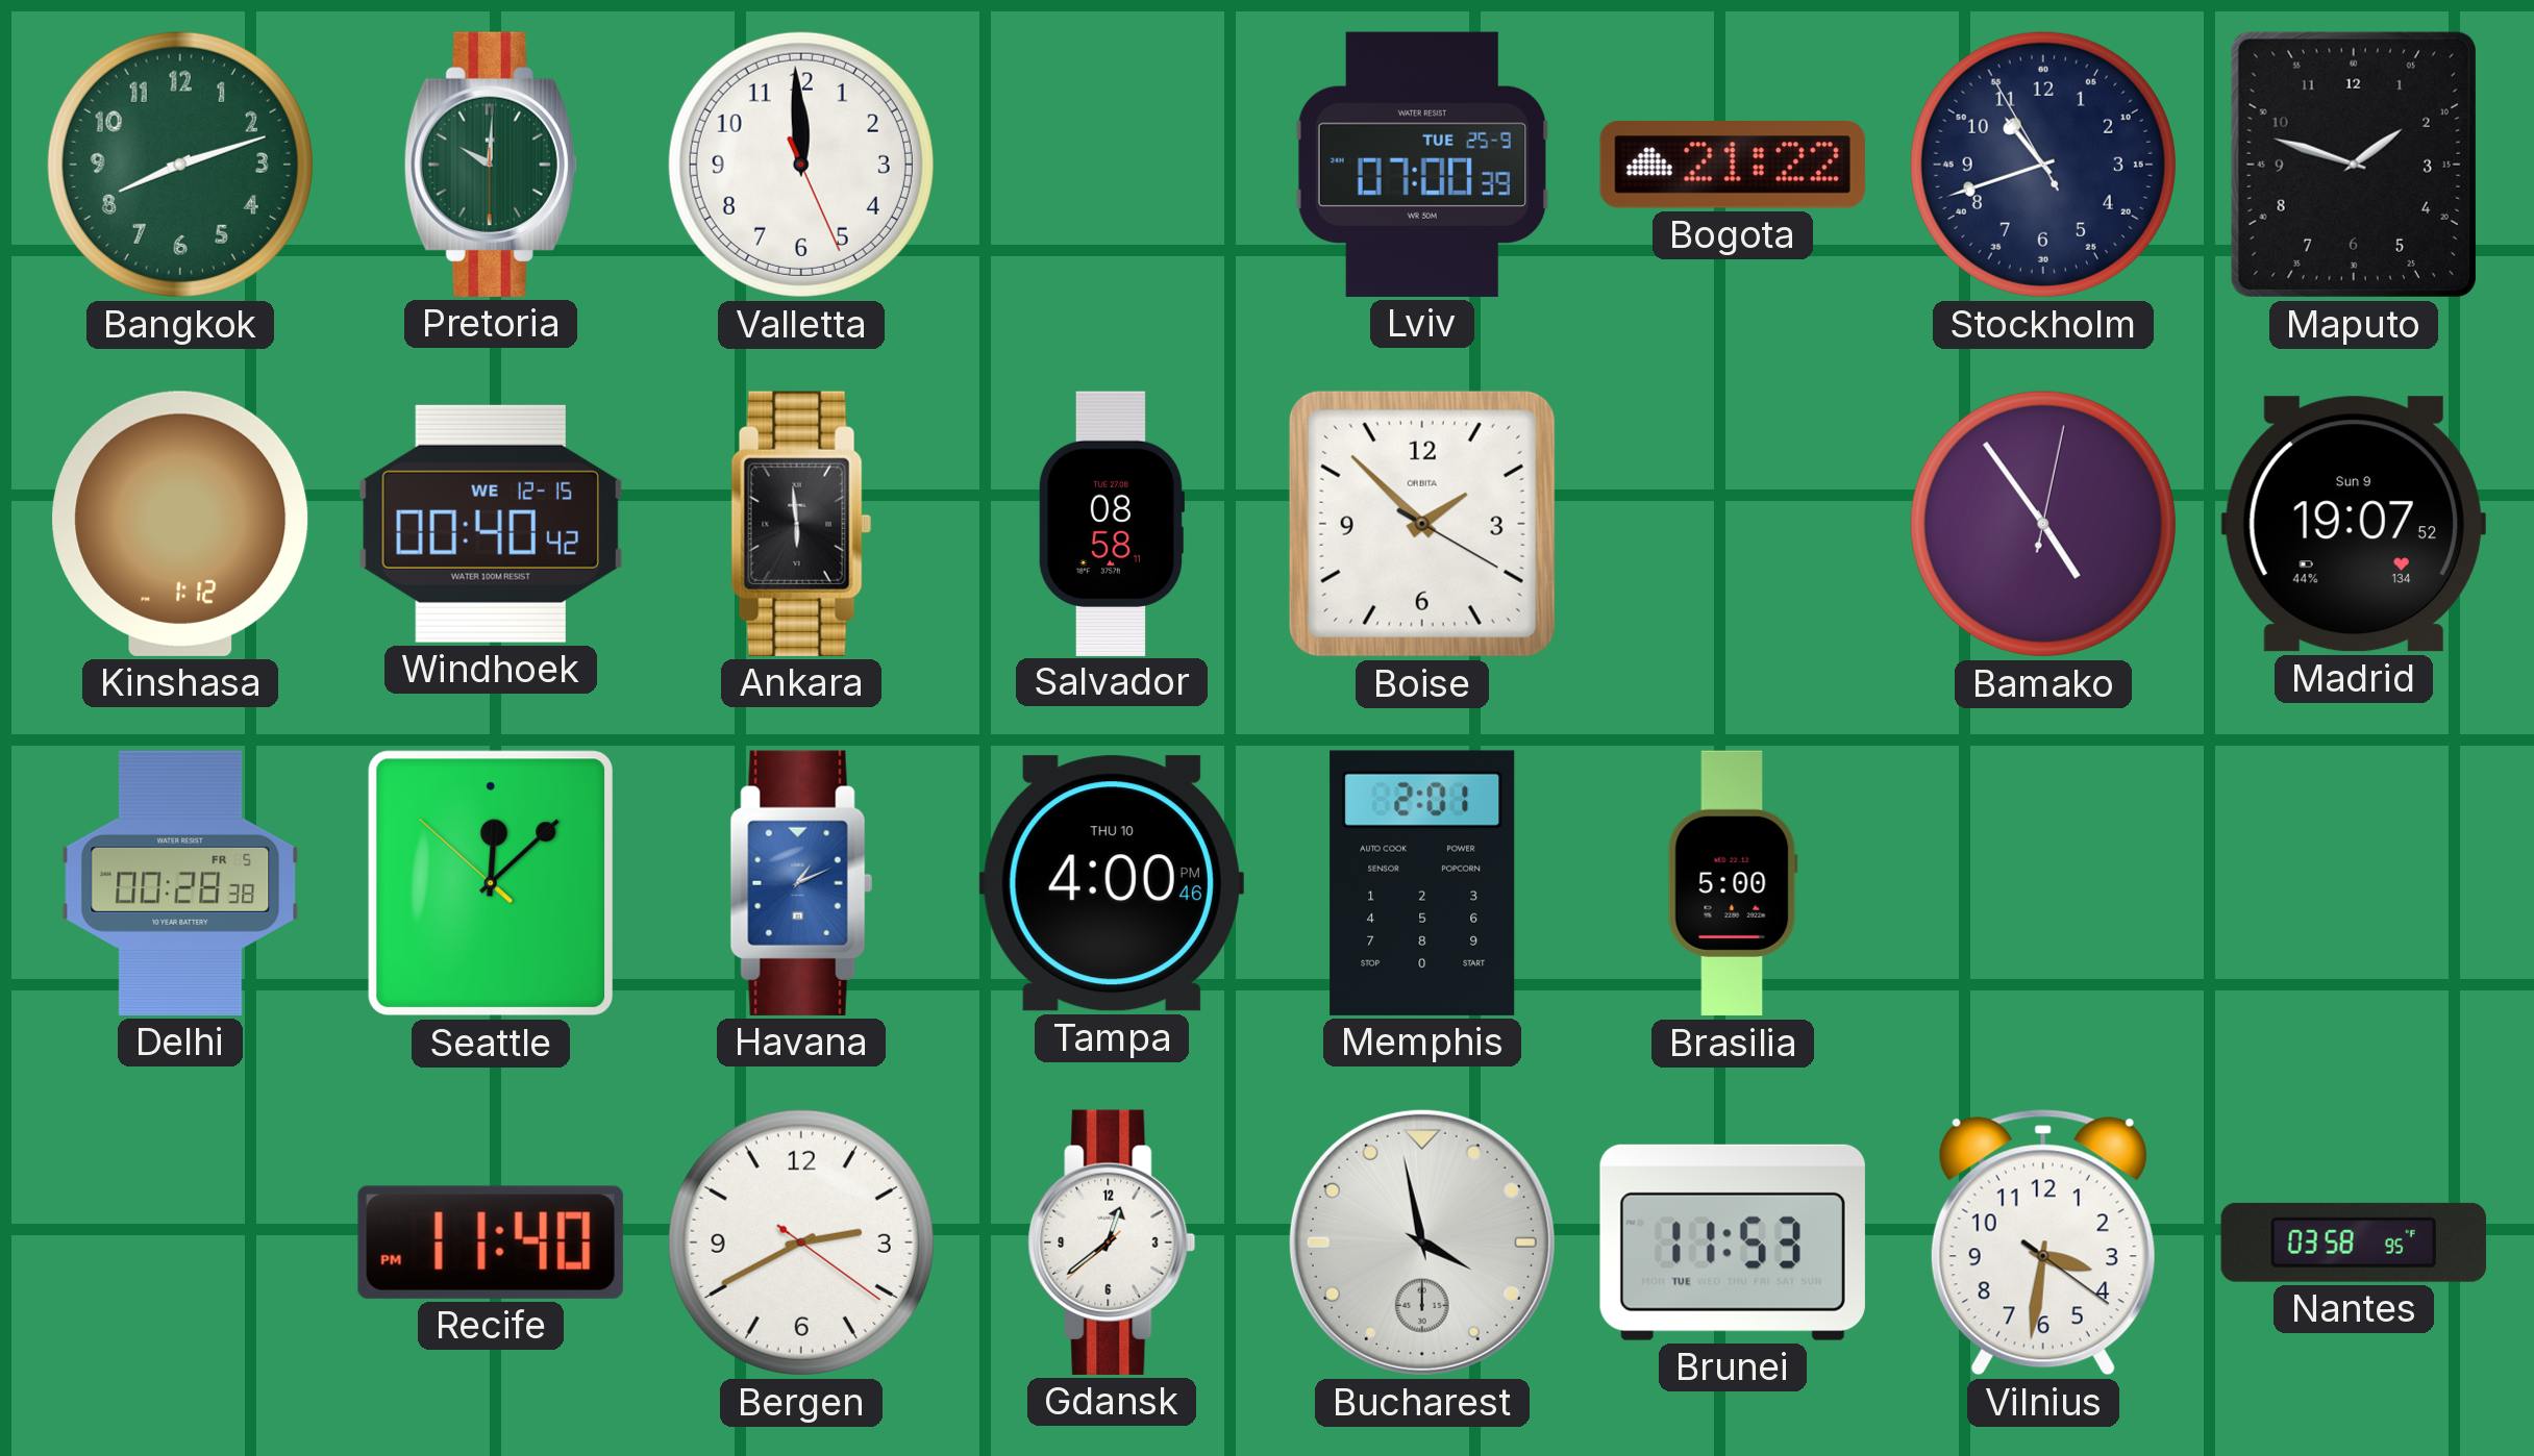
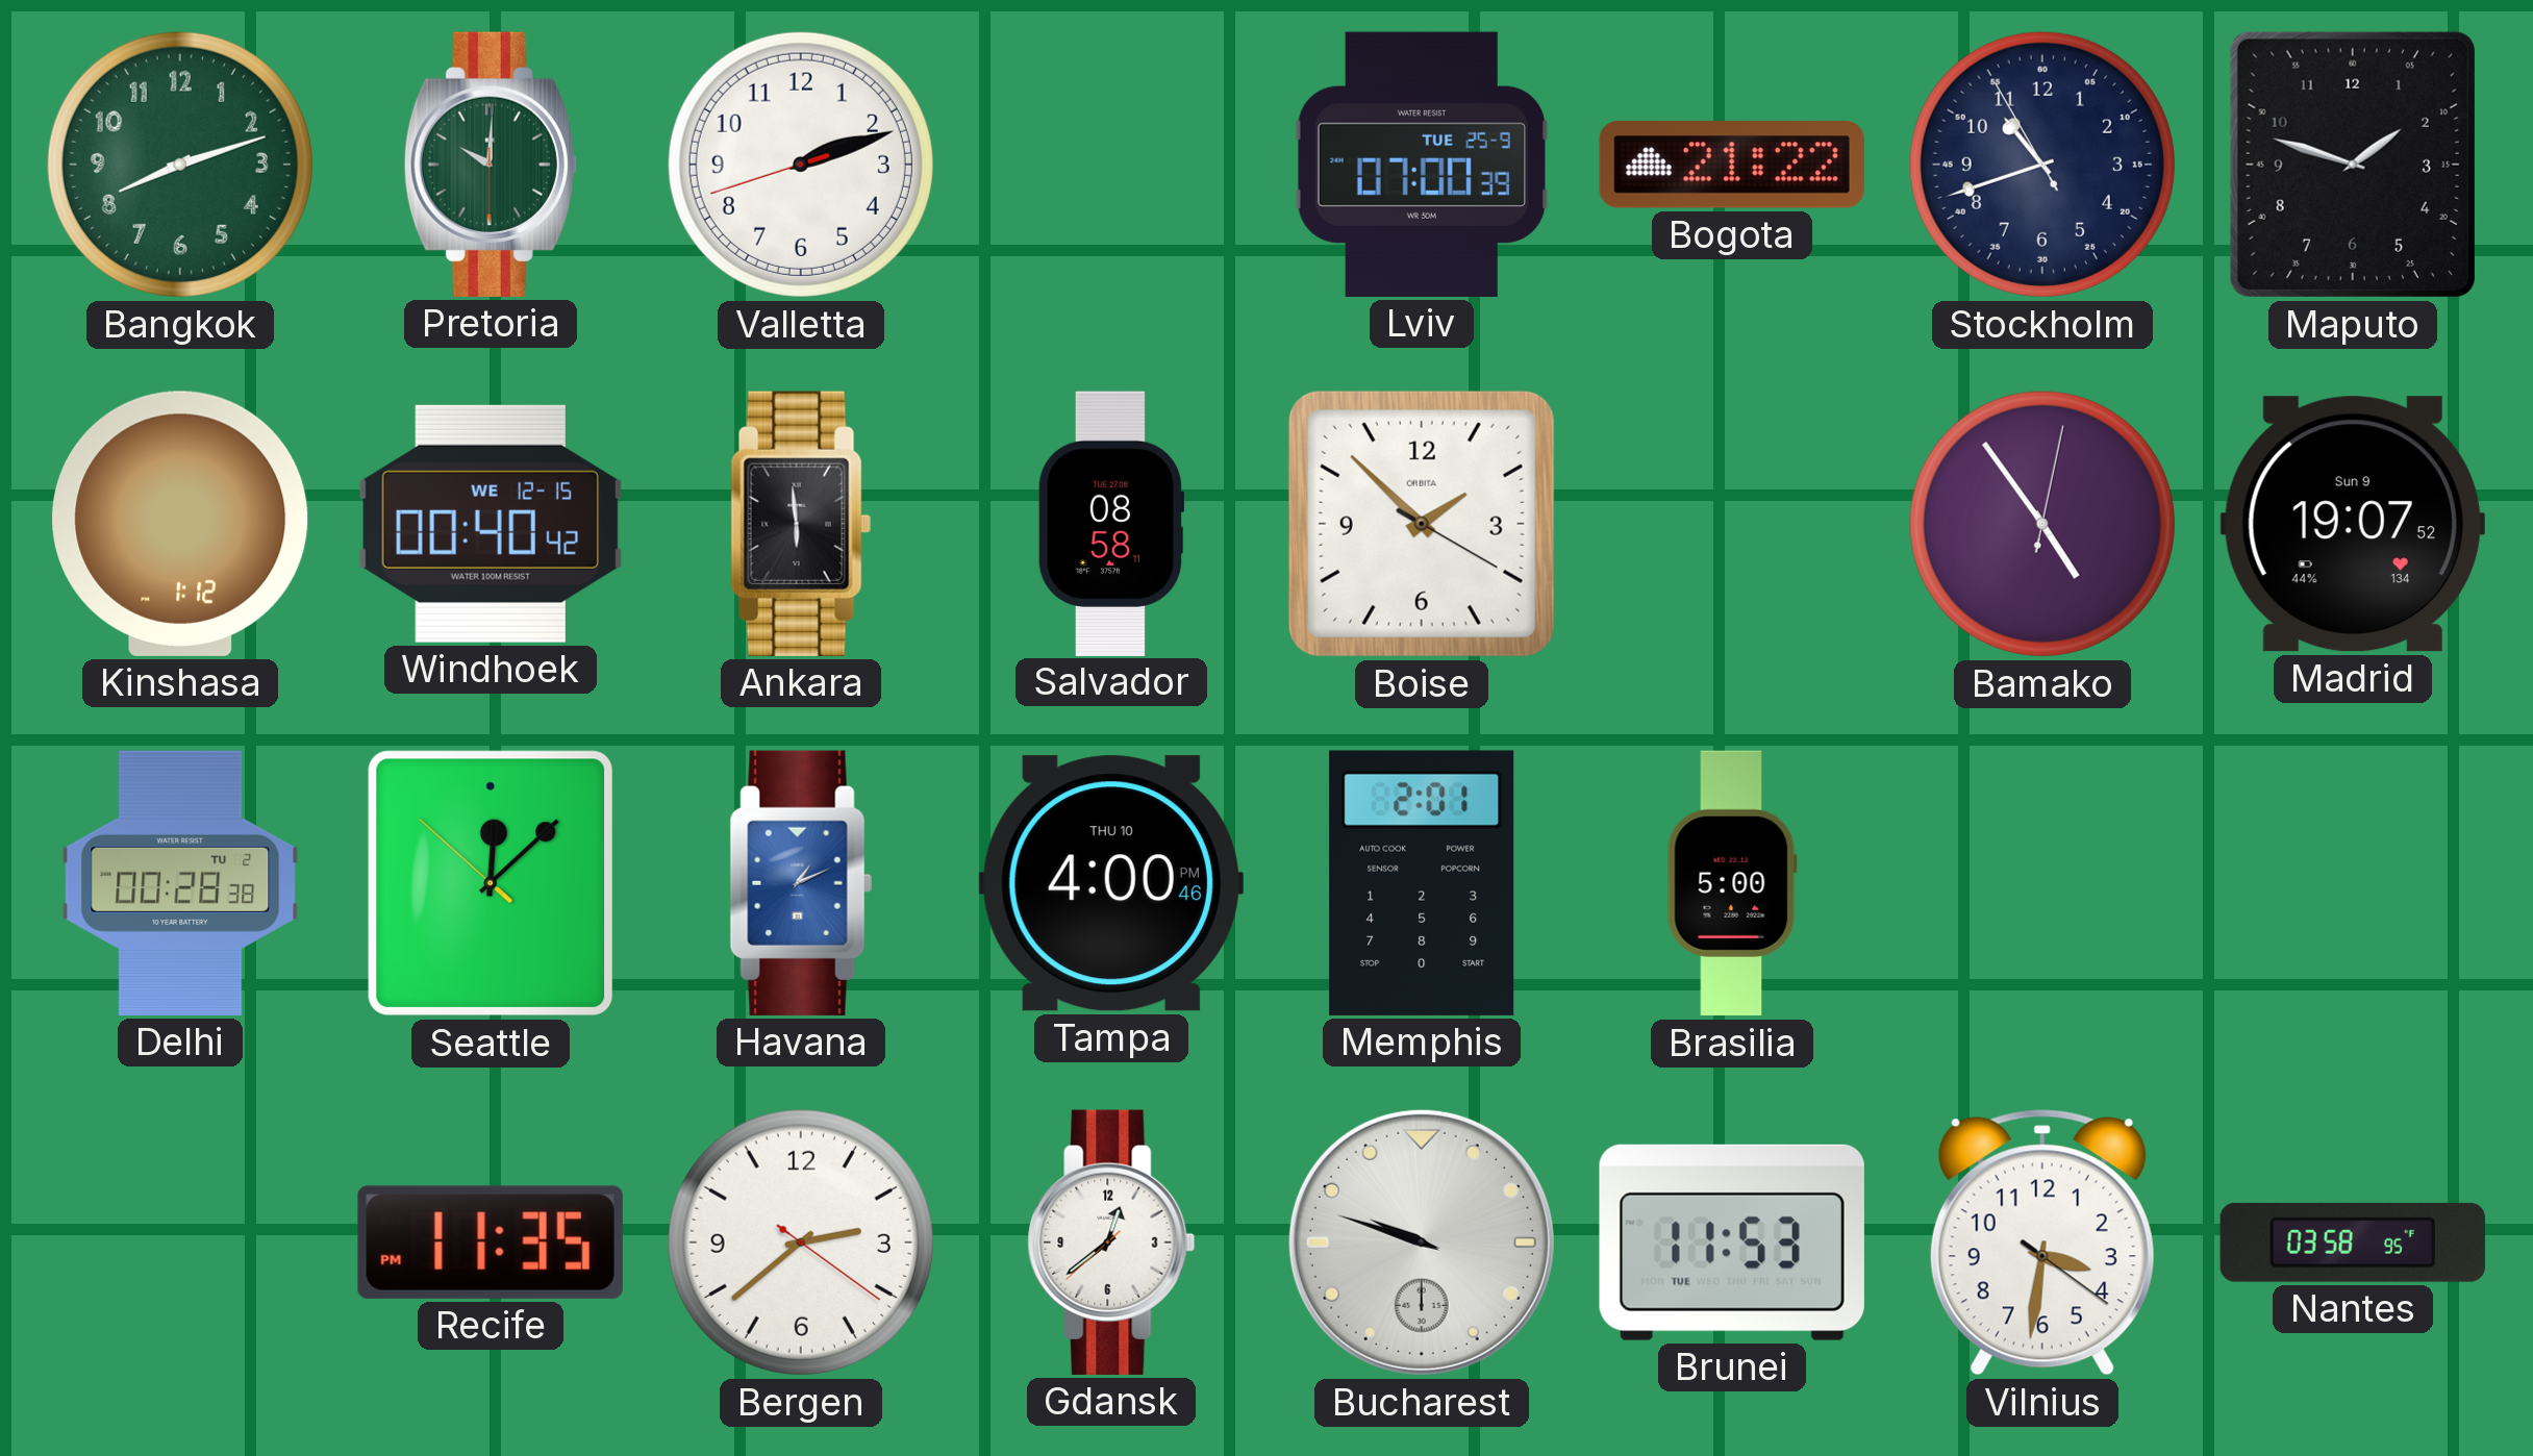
Valletta: 11:59 -> 2:11
Delhi date: FR 5 -> TU 2
Recife: 11:40 -> 11:35
Bergen: 2:40 -> 2:38
Bucharest: 3:58 -> 9:48
